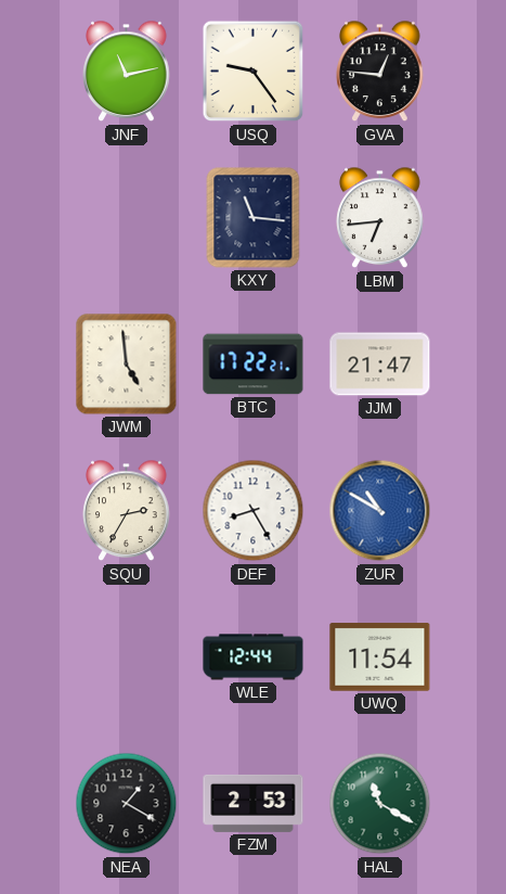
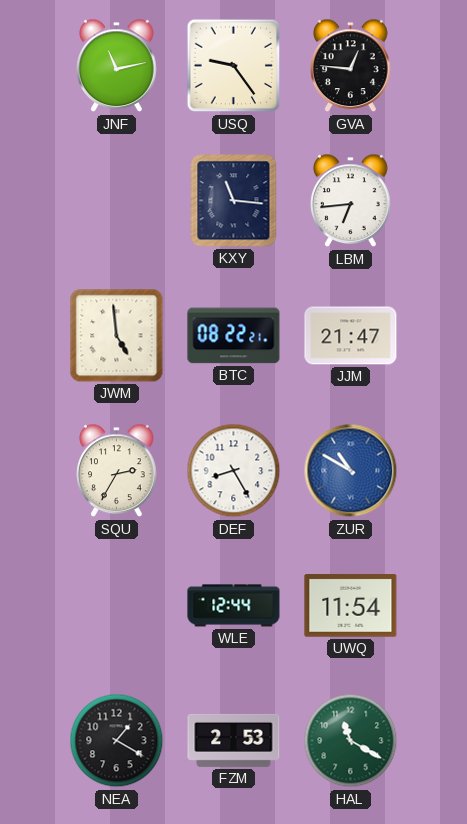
BTC: 17:22 -> 08:22
